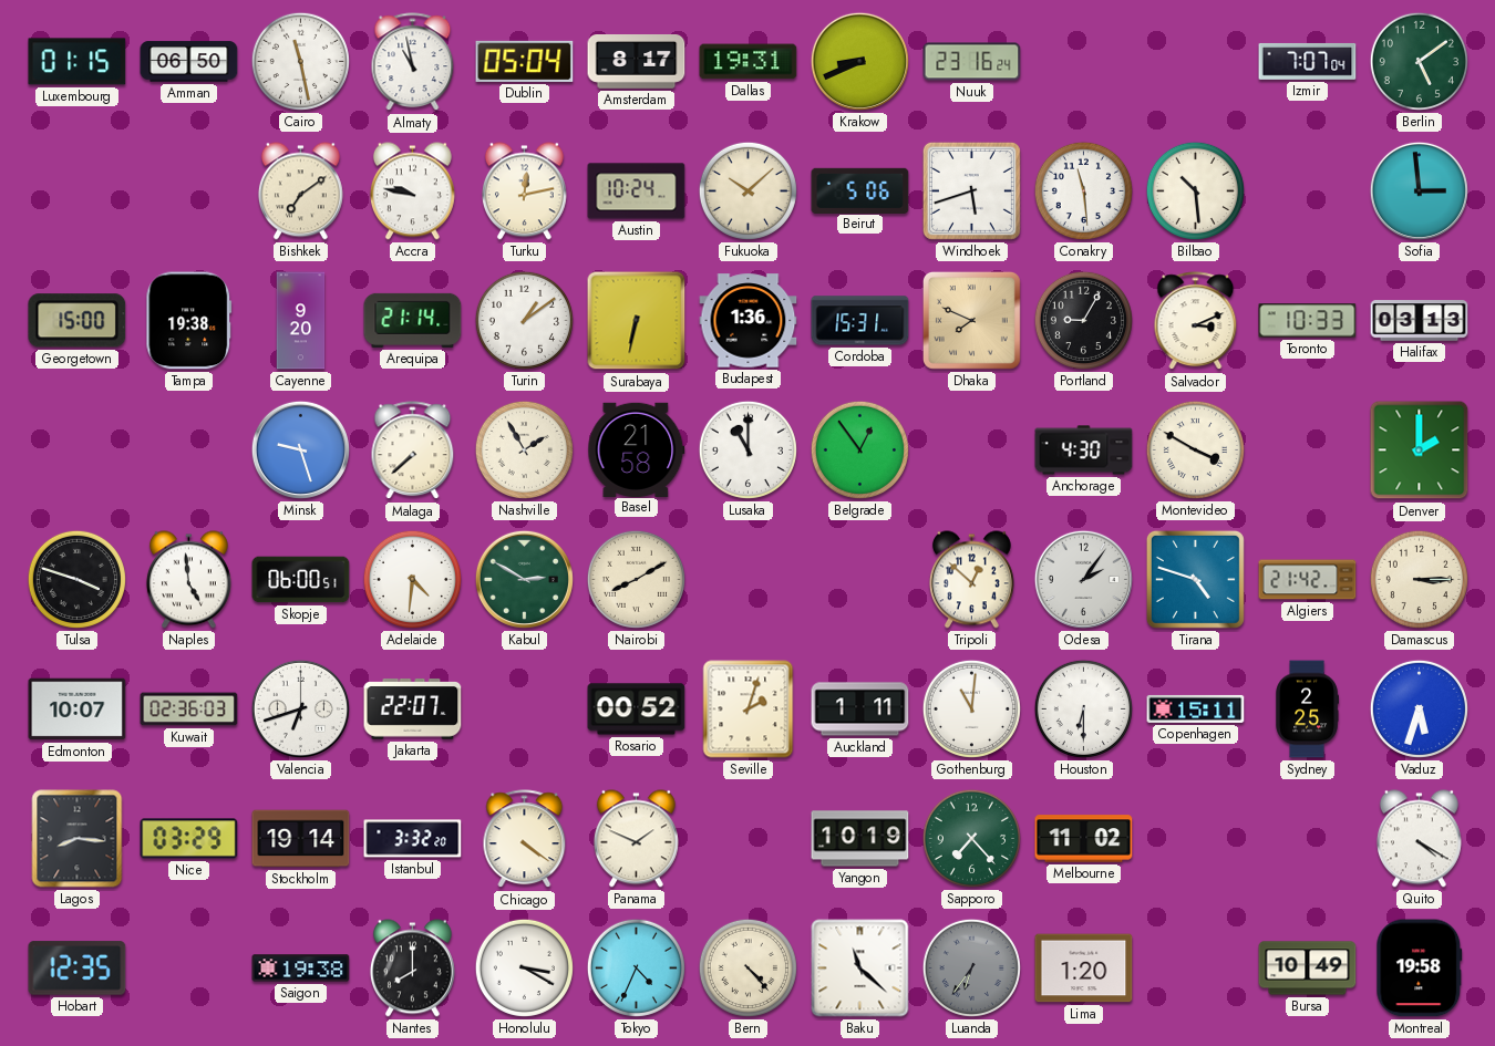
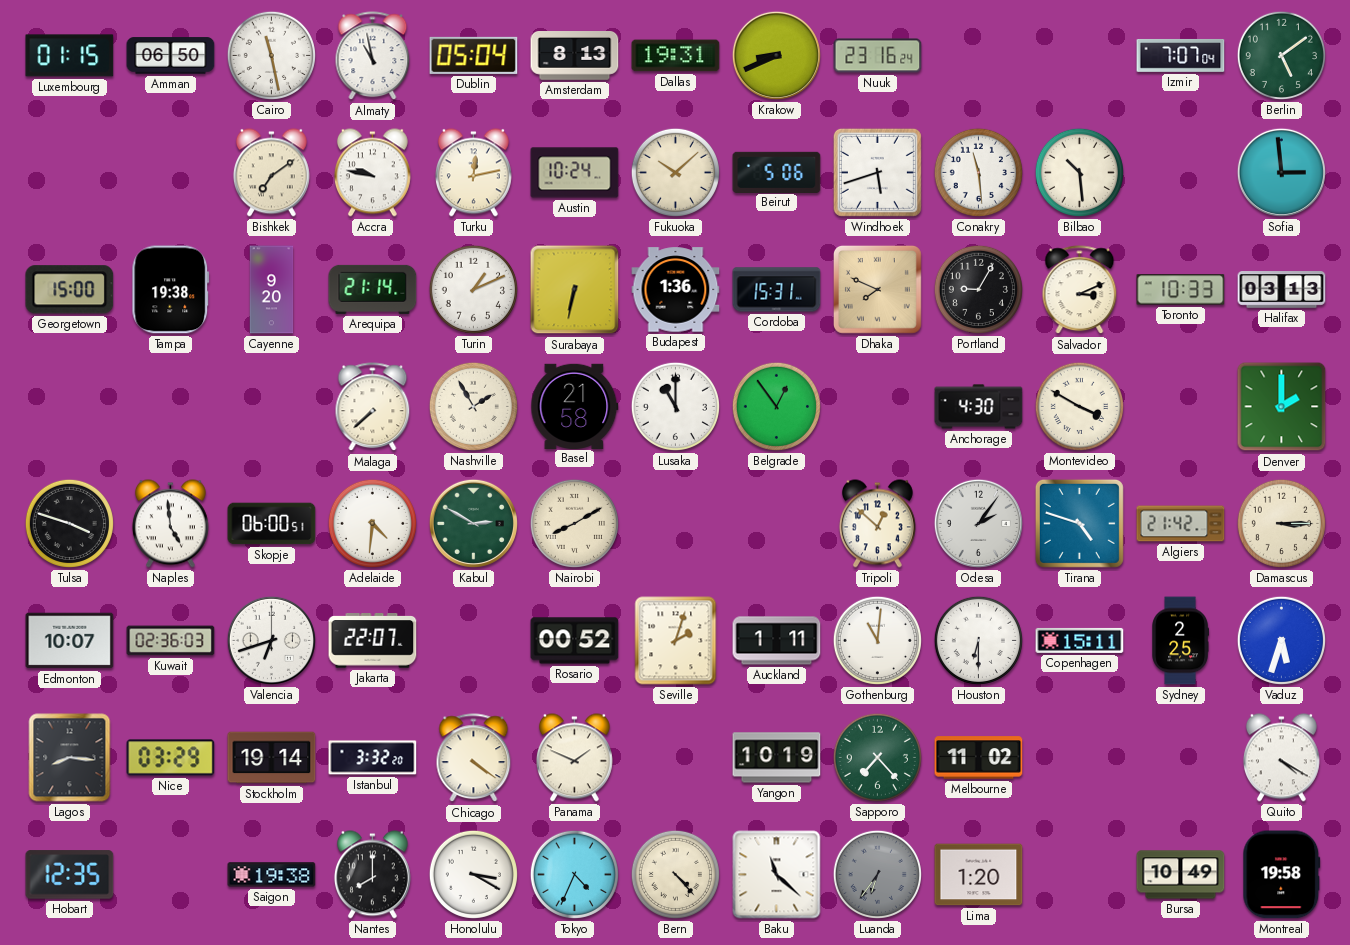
Amsterdam: 8:17 -> 8:13
Turin: 1:09 -> 1:11
Minsk: 9:27 -> none
